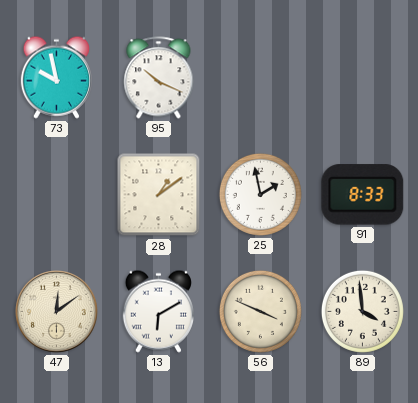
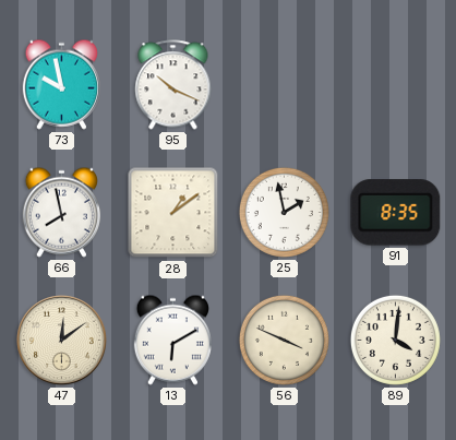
66: none -> 7:58
91: 8:33 -> 8:35
89: 3:59 -> 4:01
